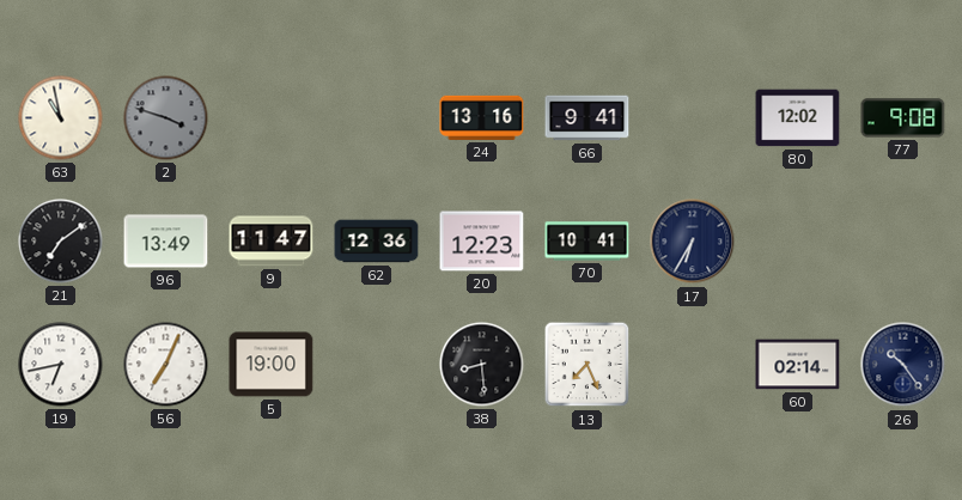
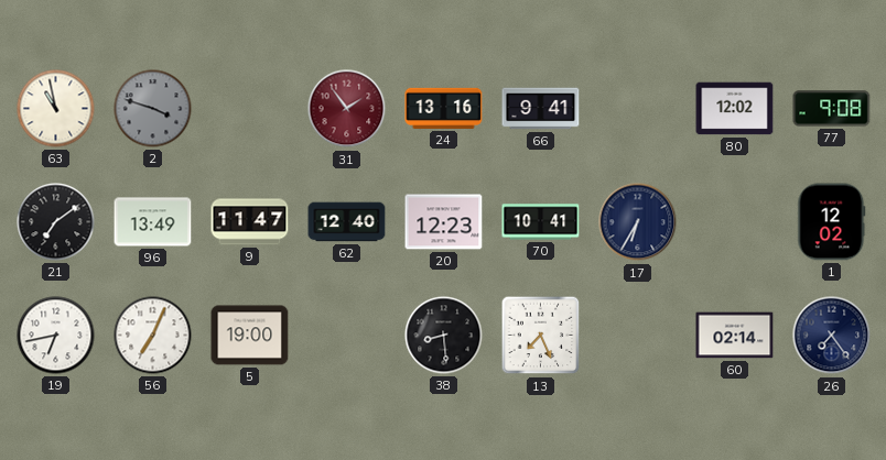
31: none -> 1:54
62: 12:36 -> 12:40
1: none -> 12:02
26: 10:24 -> 7:24
